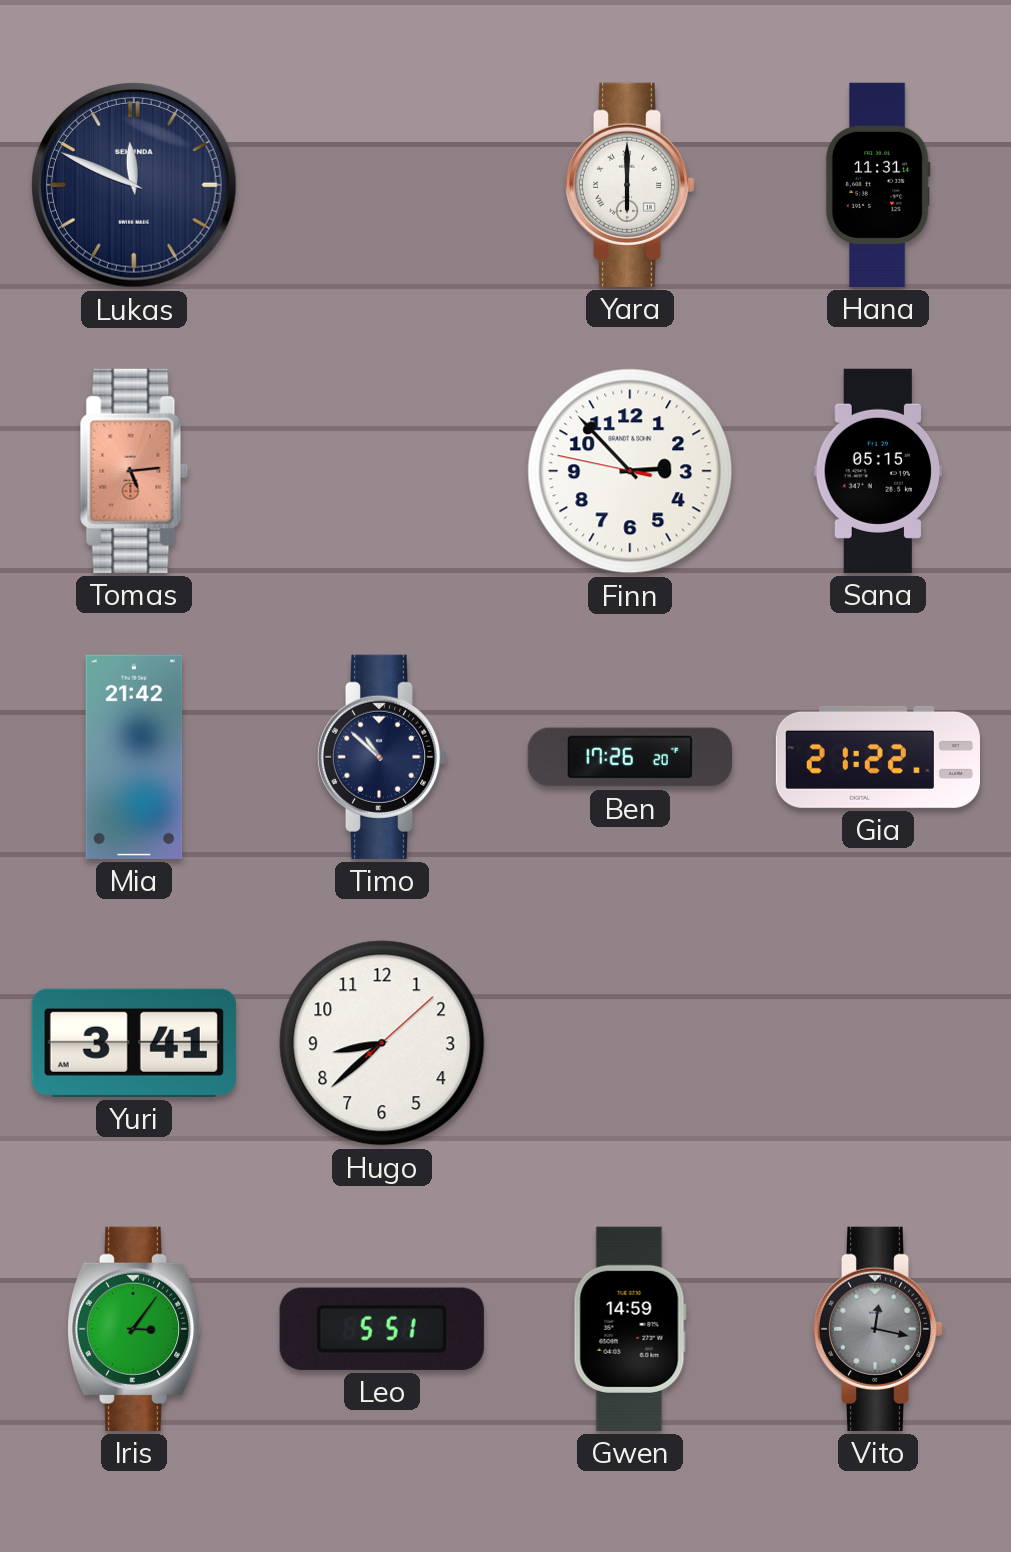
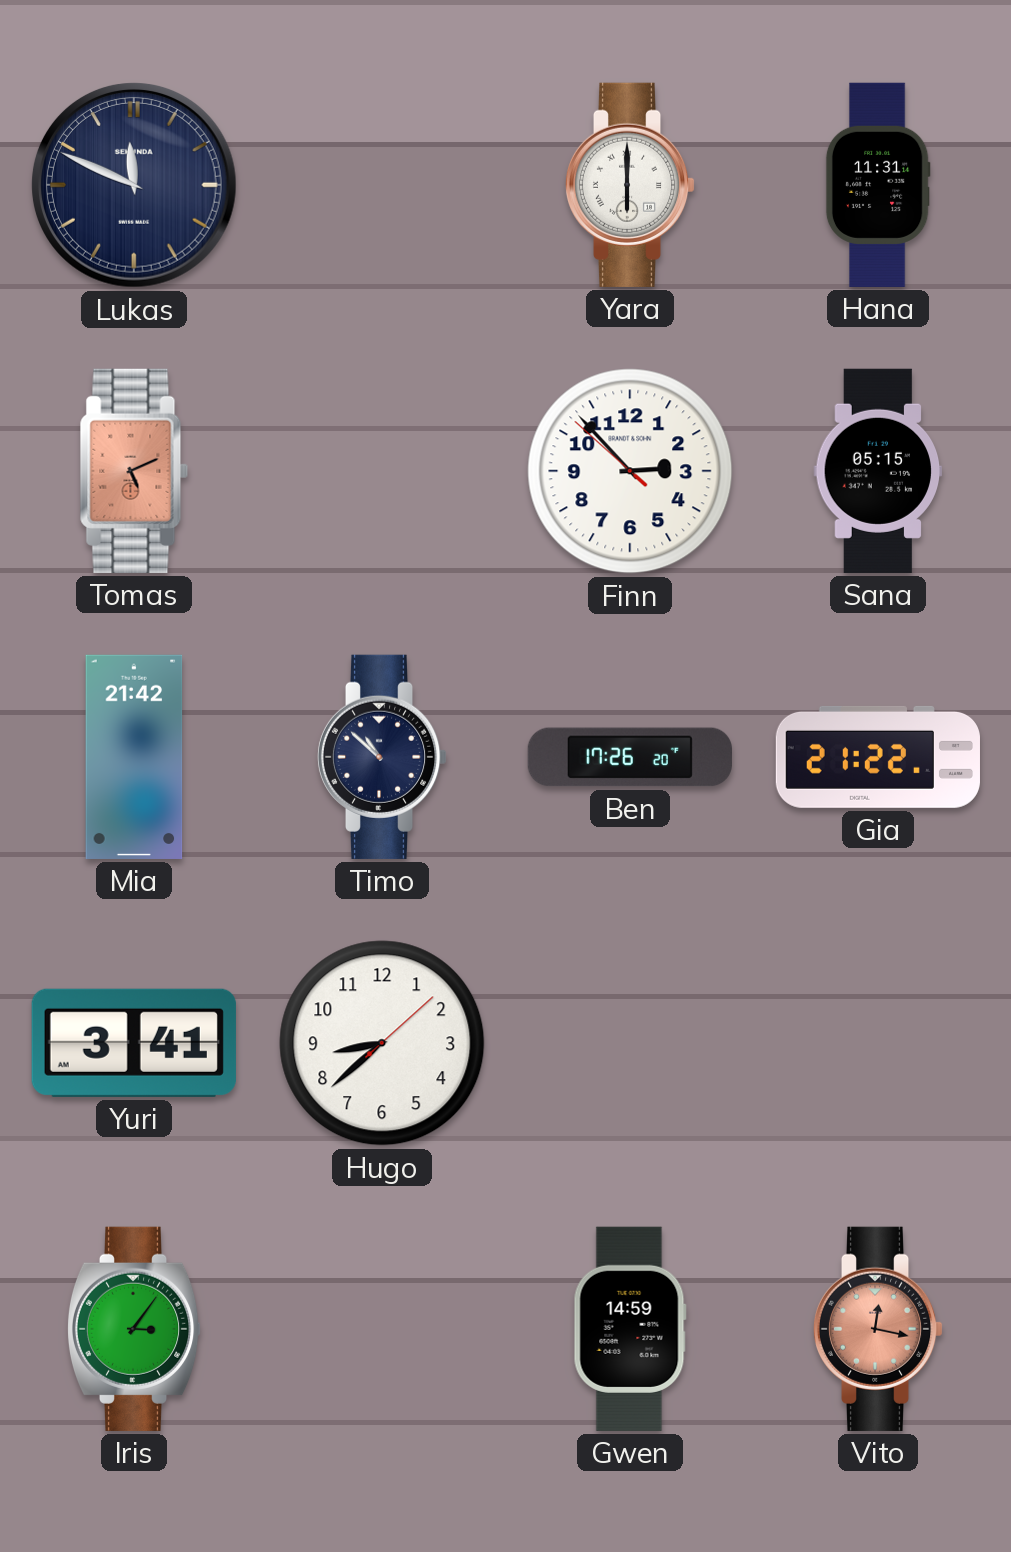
Tomas: 5:14 -> 5:11
Finn: 2:52:47 -> 2:52:52
Leo: 5:51 -> none
Vito dial: grey -> salmon
